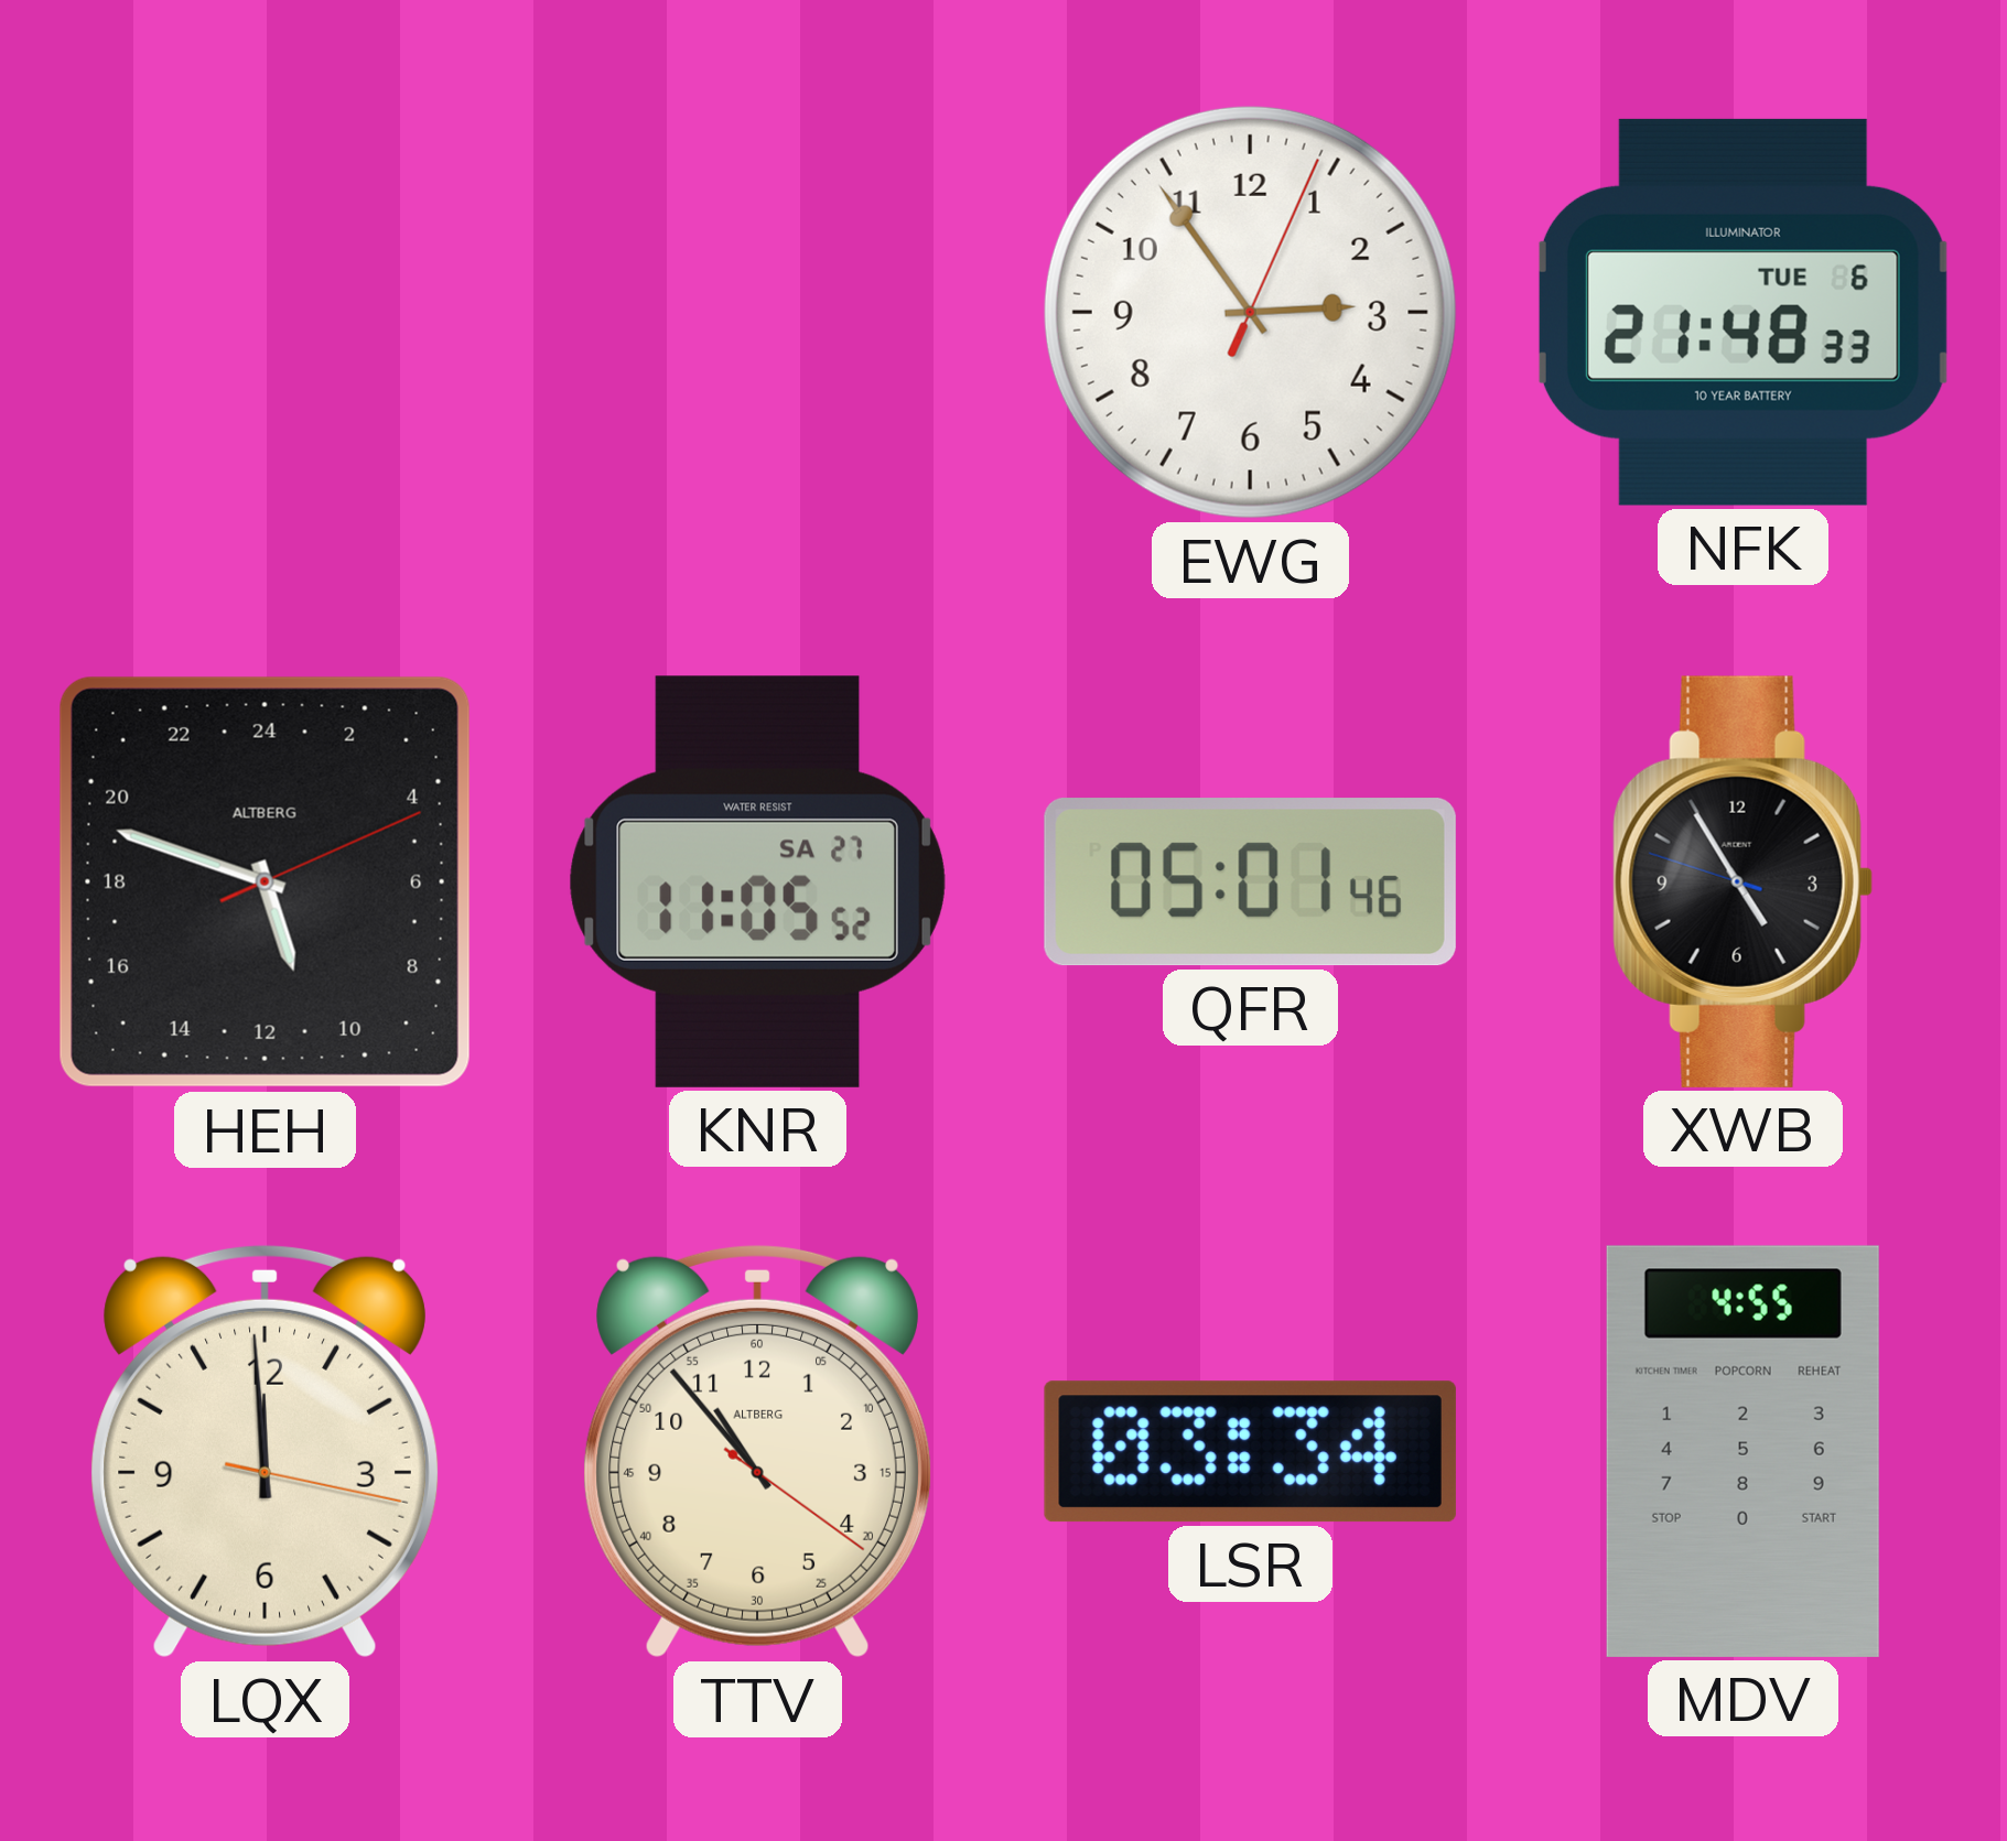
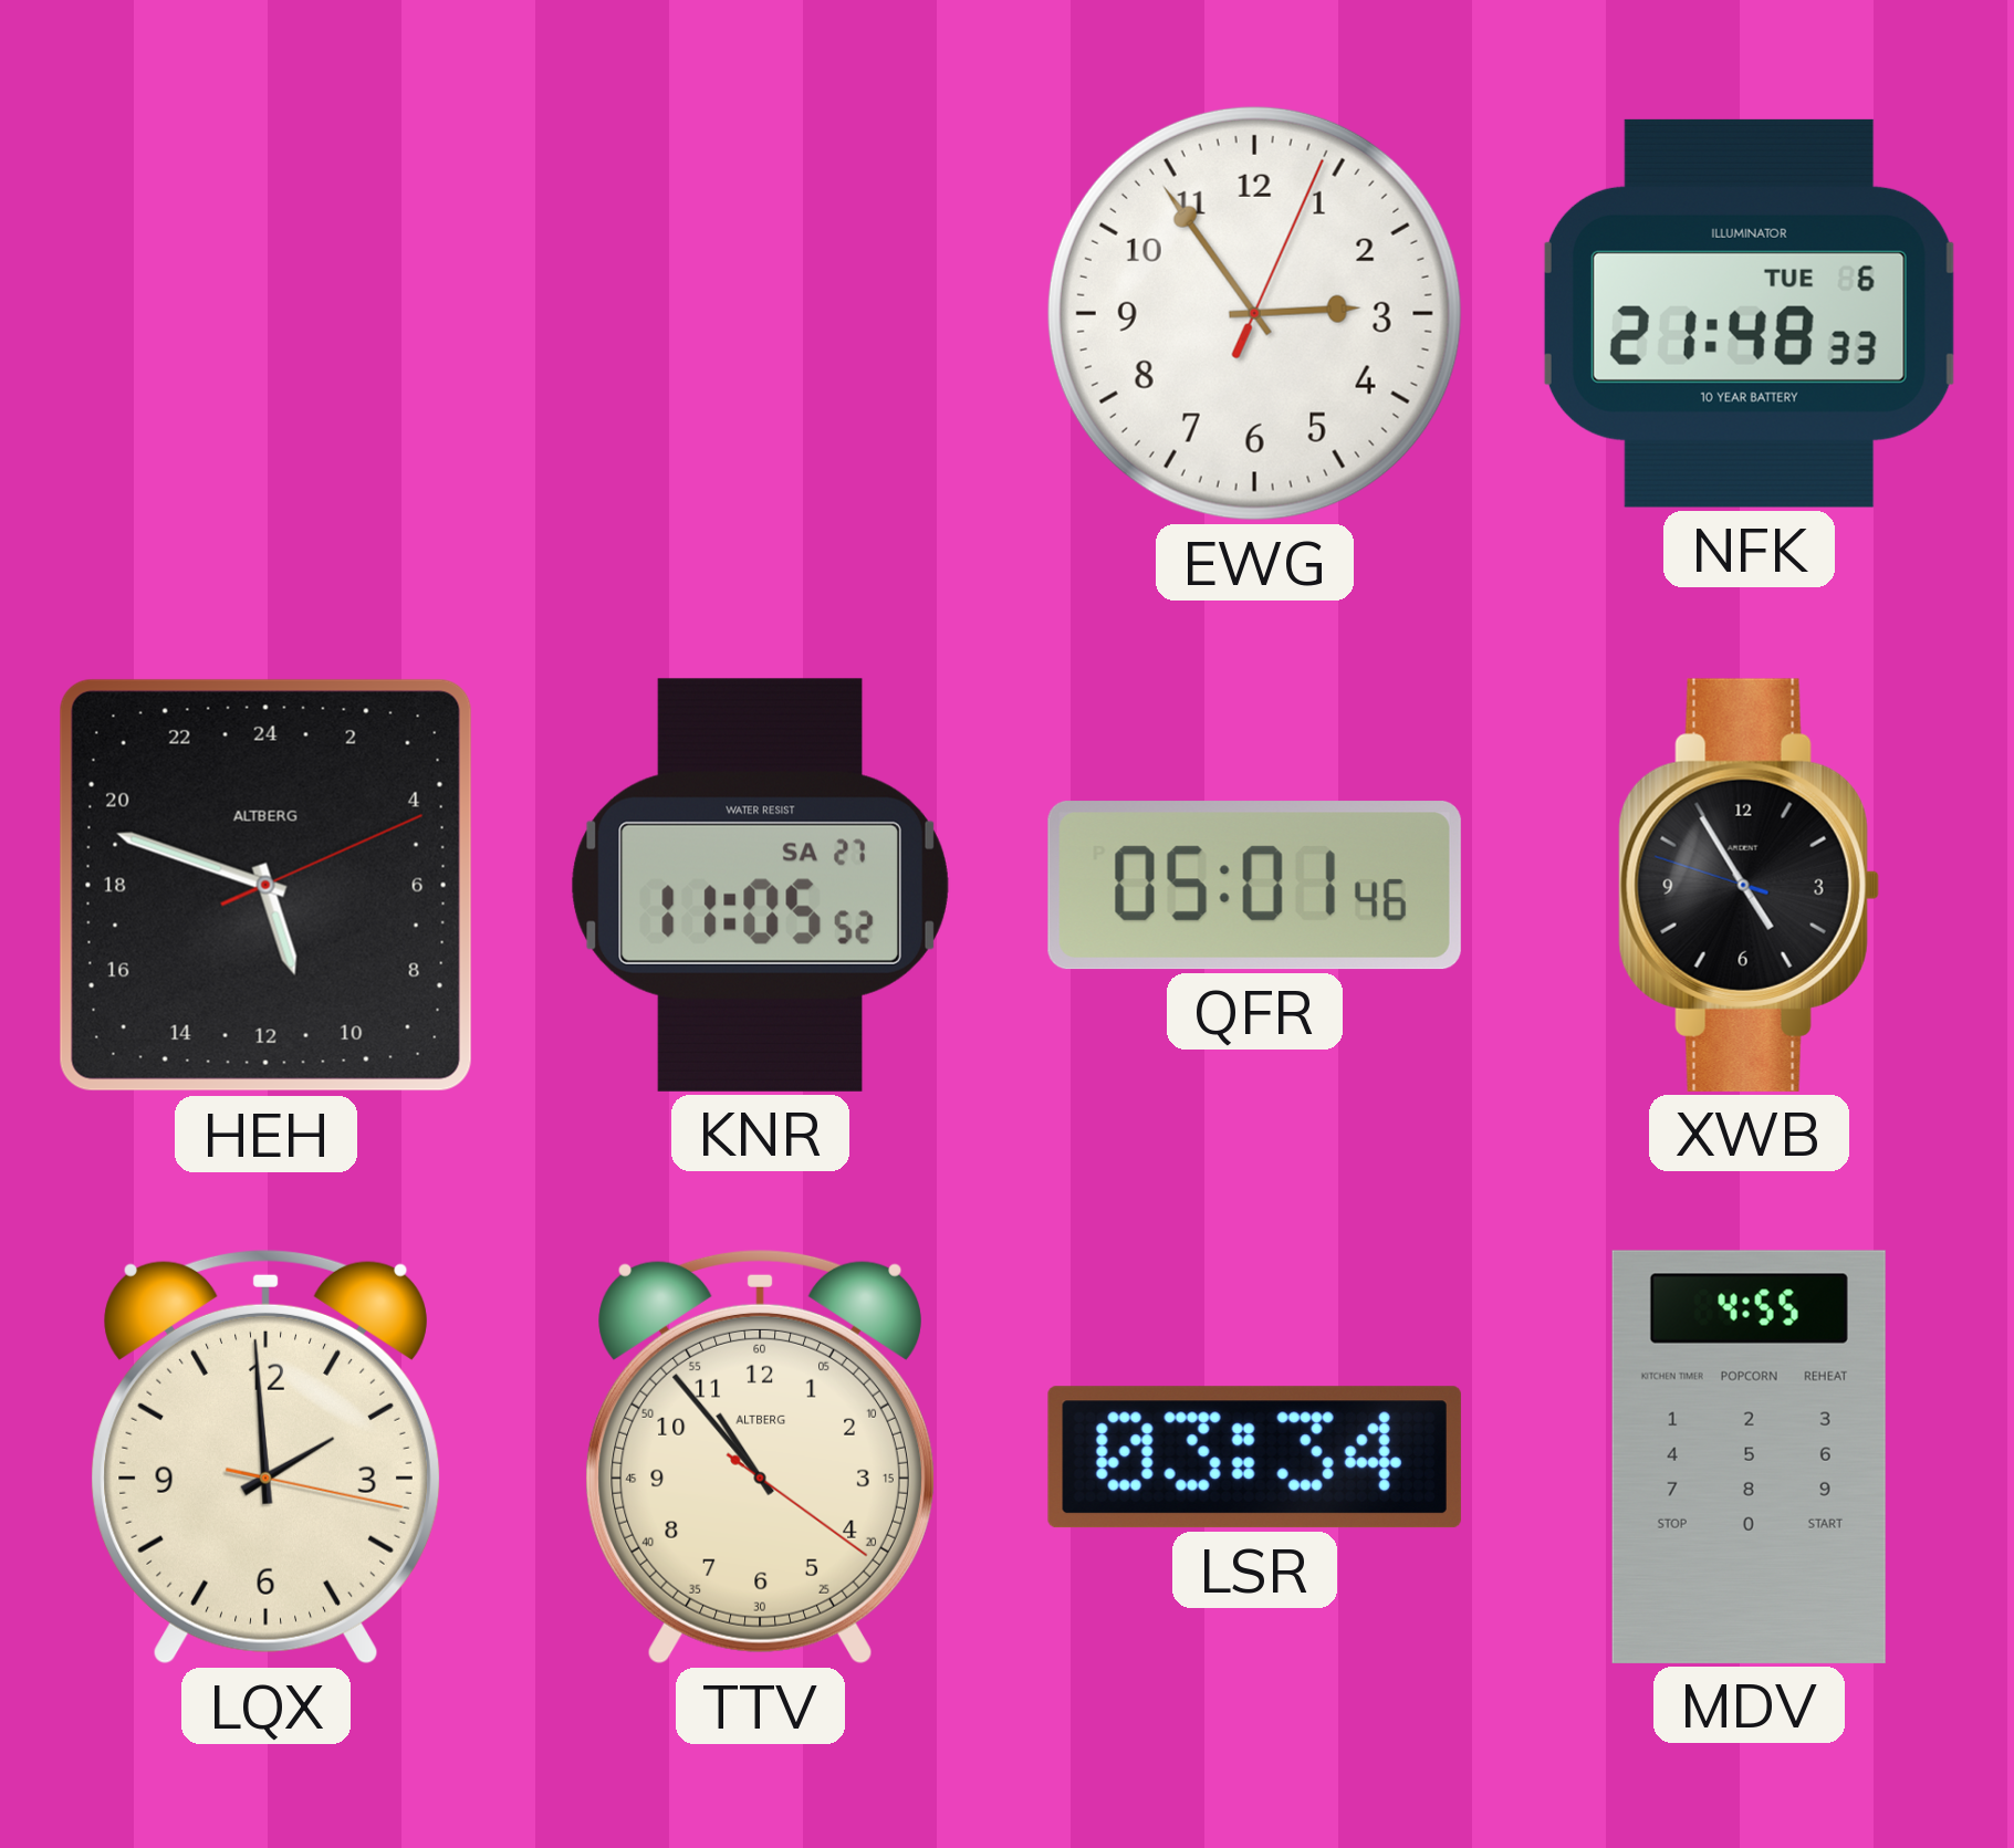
LQX: 11:59 -> 1:59
